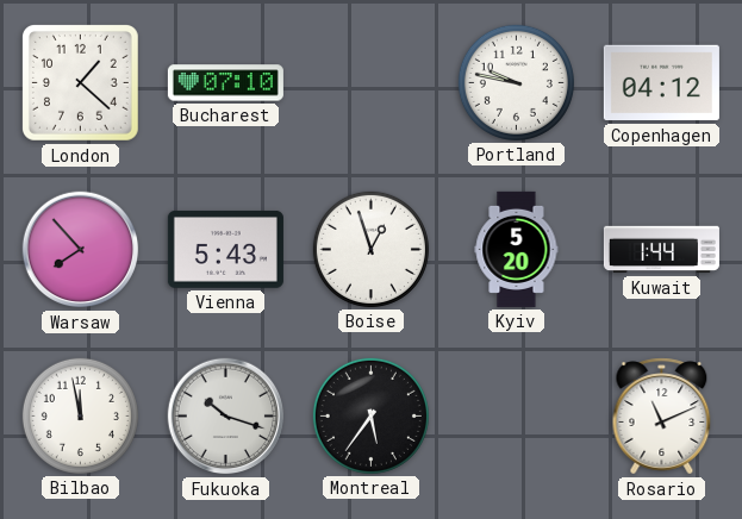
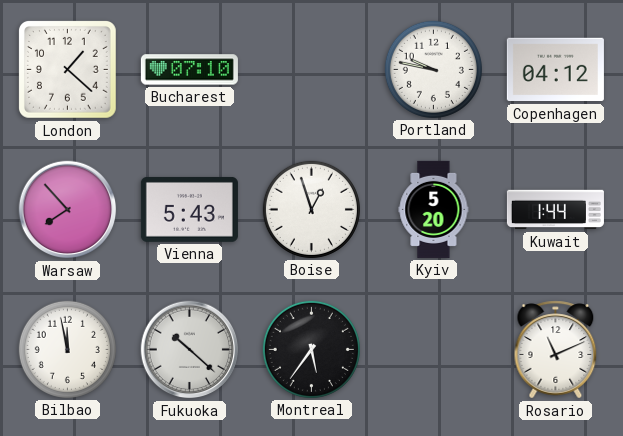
Fukuoka: 10:18 -> 10:22
